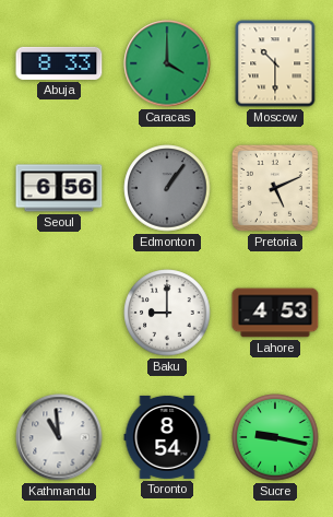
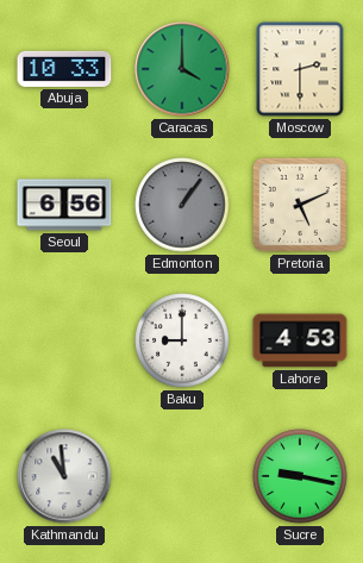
Abuja: 8:33 -> 10:33
Moscow: 10:30 -> 2:30
Toronto: 8:54 -> none
